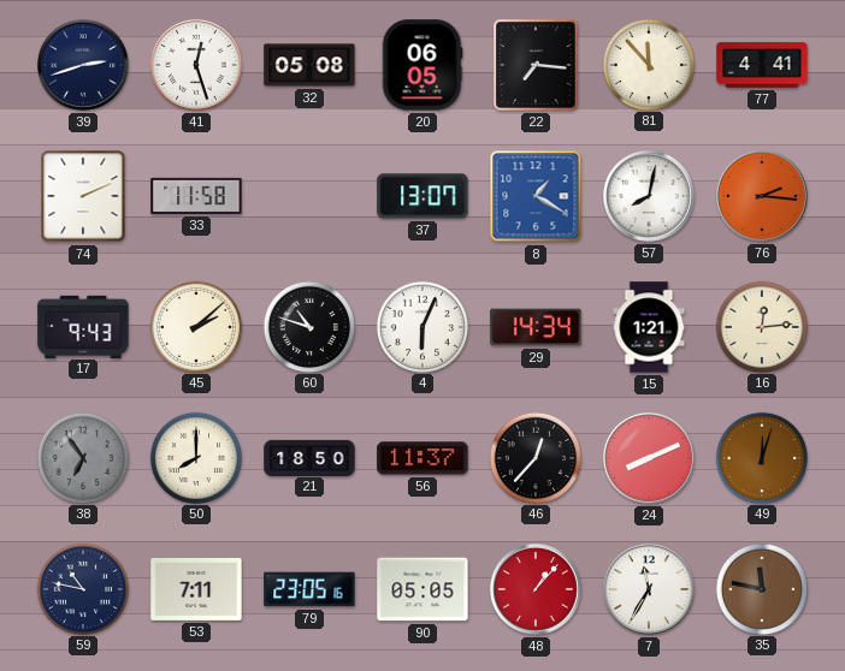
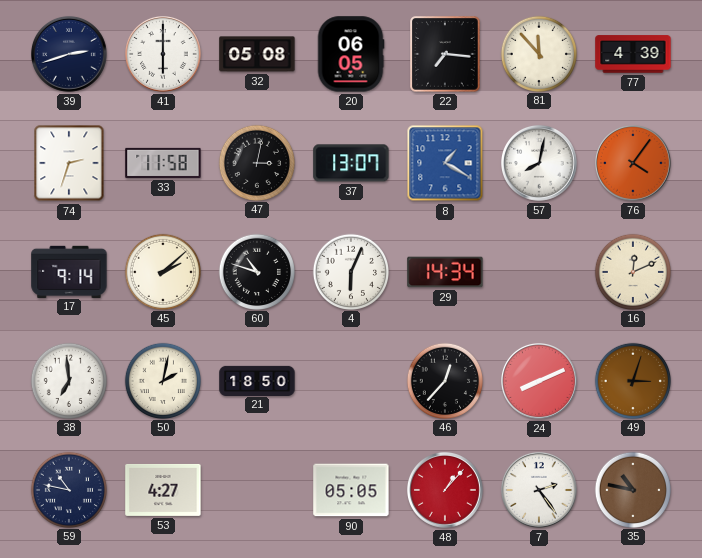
41: 12:27 -> 6:00
77: 4:41 -> 4:39
74: 2:11 -> 2:33
47: none -> 3:02
76: 2:16 -> 4:06
17: 9:43 -> 9:14
15: 1:21 -> none
16: 12:14 -> 12:11
38: 6:54 -> 6:59
38 dial: grey -> white
50: 8:00 -> 2:02
56: 11:37 -> none
49: 12:03 -> 3:03
53: 7:11 -> 4:27
79: 23:05 -> none
7: 11:35 -> 2:24
35: 11:47 -> 10:47
